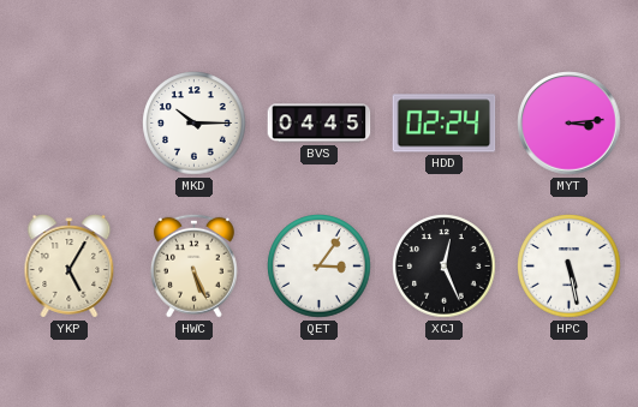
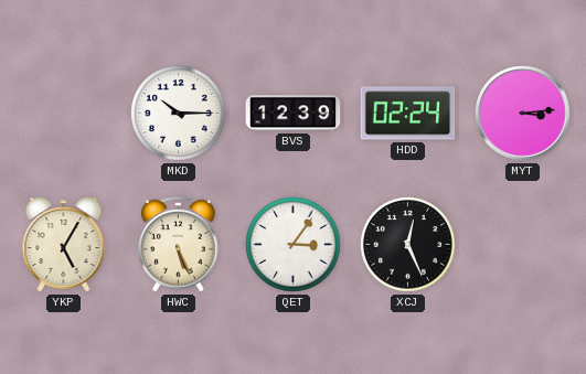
BVS: 04:45 -> 12:39
HPC: 5:28 -> none
